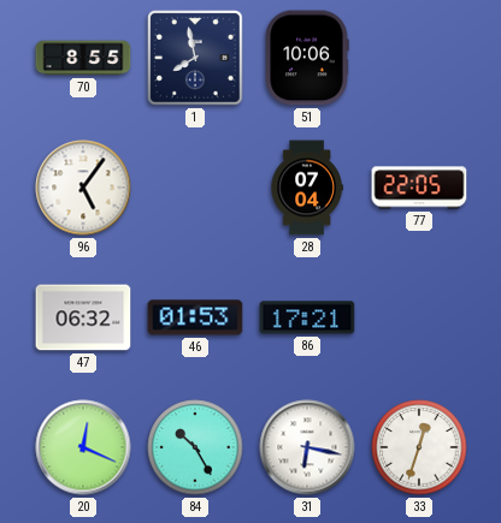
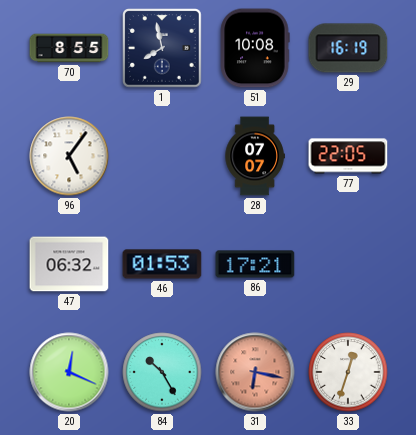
51: 10:06 -> 10:08
29: none -> 16:19
28: 07:04 -> 07:07
31 dial: white -> salmon
